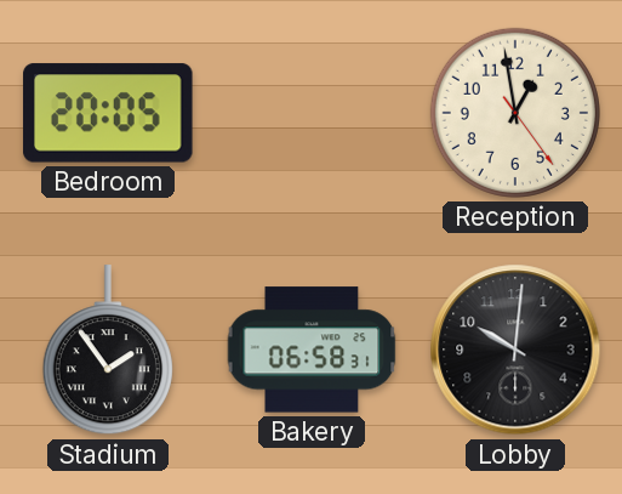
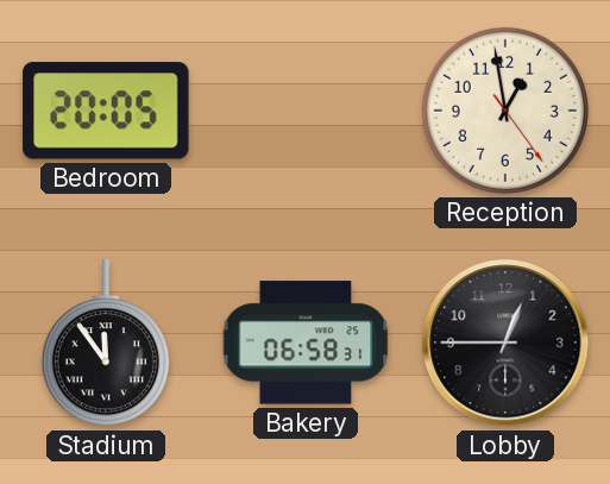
Stadium: 1:54 -> 11:54
Lobby: 10:01 -> 12:45
